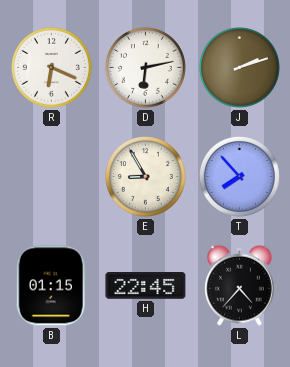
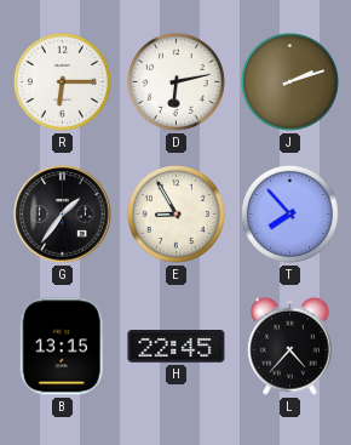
R: 6:19 -> 6:15
G: none -> 1:36
B: 01:15 -> 13:15
